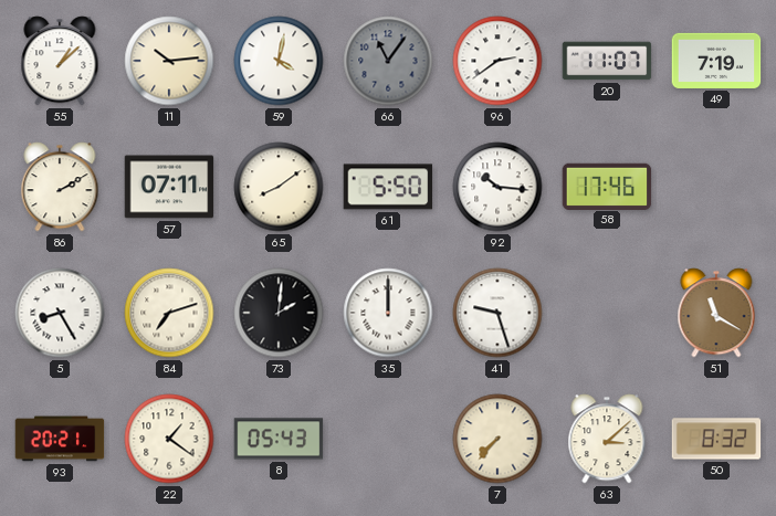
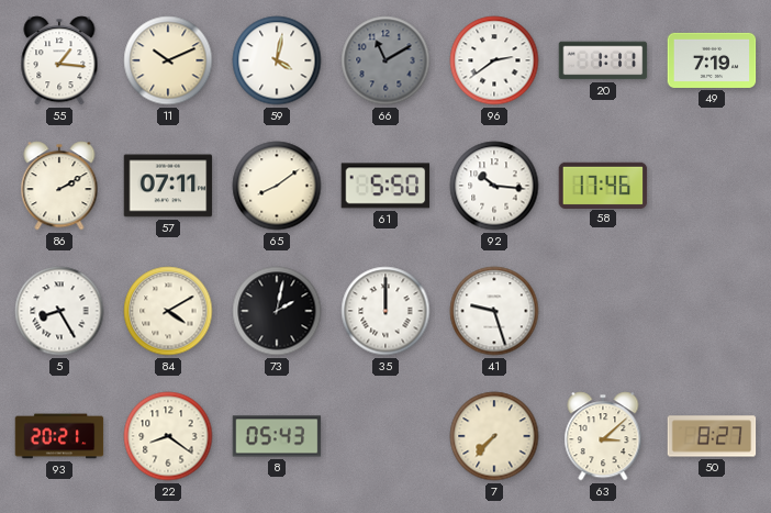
55: 1:08 -> 1:16
11: 10:14 -> 10:11
66: 11:06 -> 11:10
20: 11:07 -> 1:11
84: 7:12 -> 4:10
73: 2:01 -> 2:02
51: 11:20 -> none
22: 1:21 -> 8:21
50: 8:32 -> 8:27
